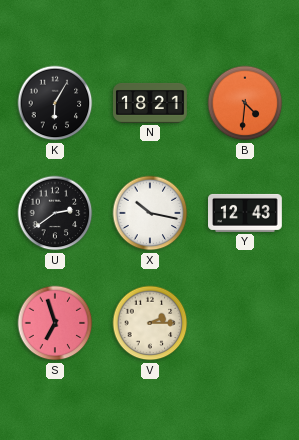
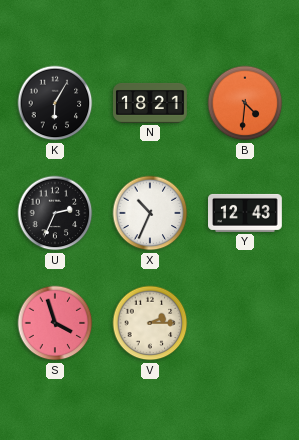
U: 2:39 -> 2:34
X: 10:17 -> 10:34
S: 6:57 -> 3:57
